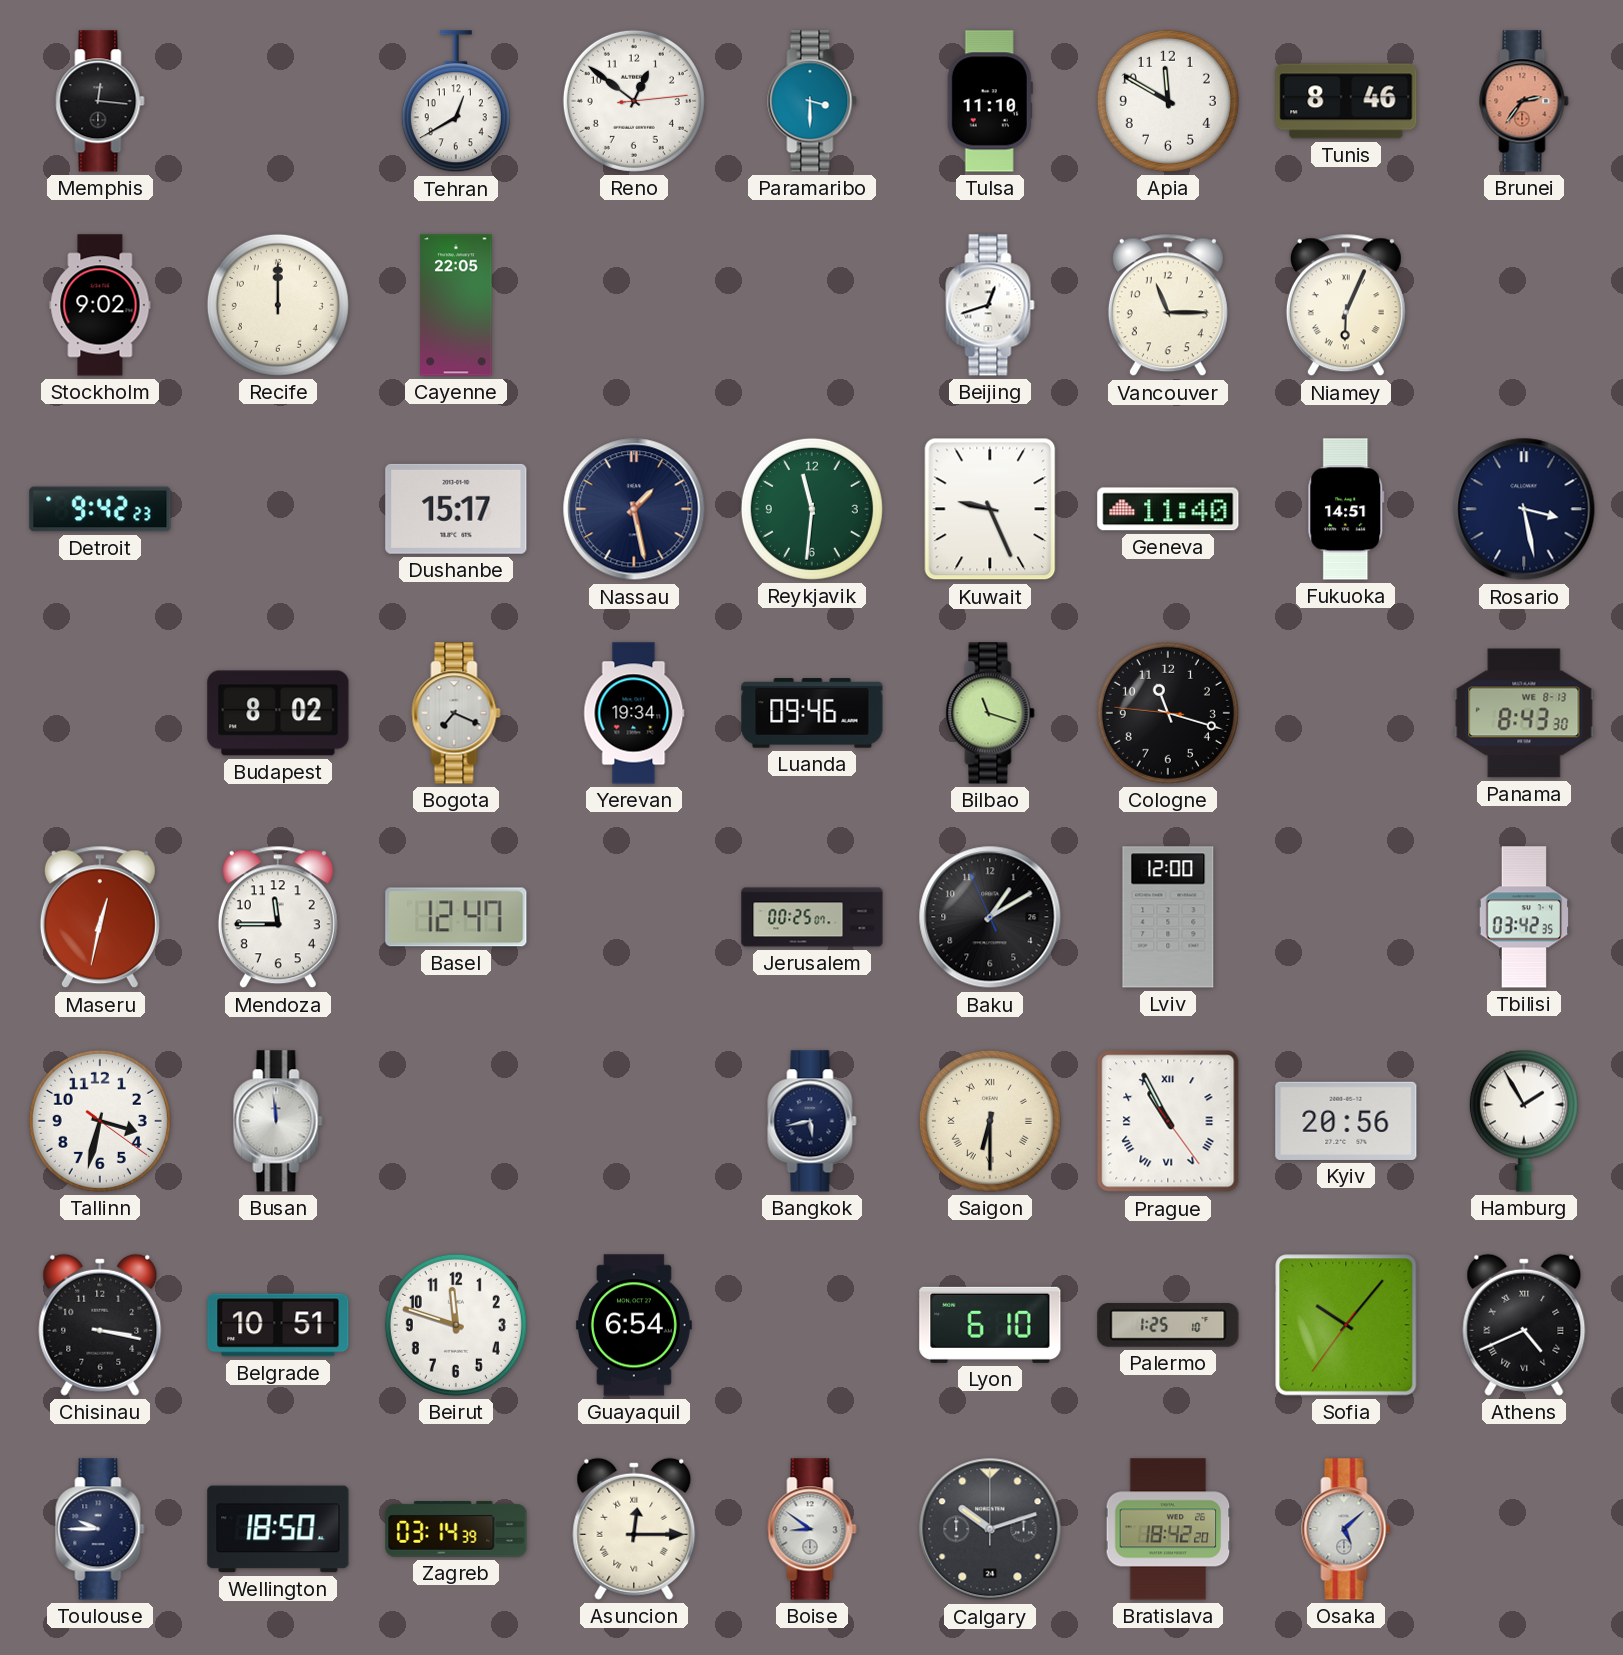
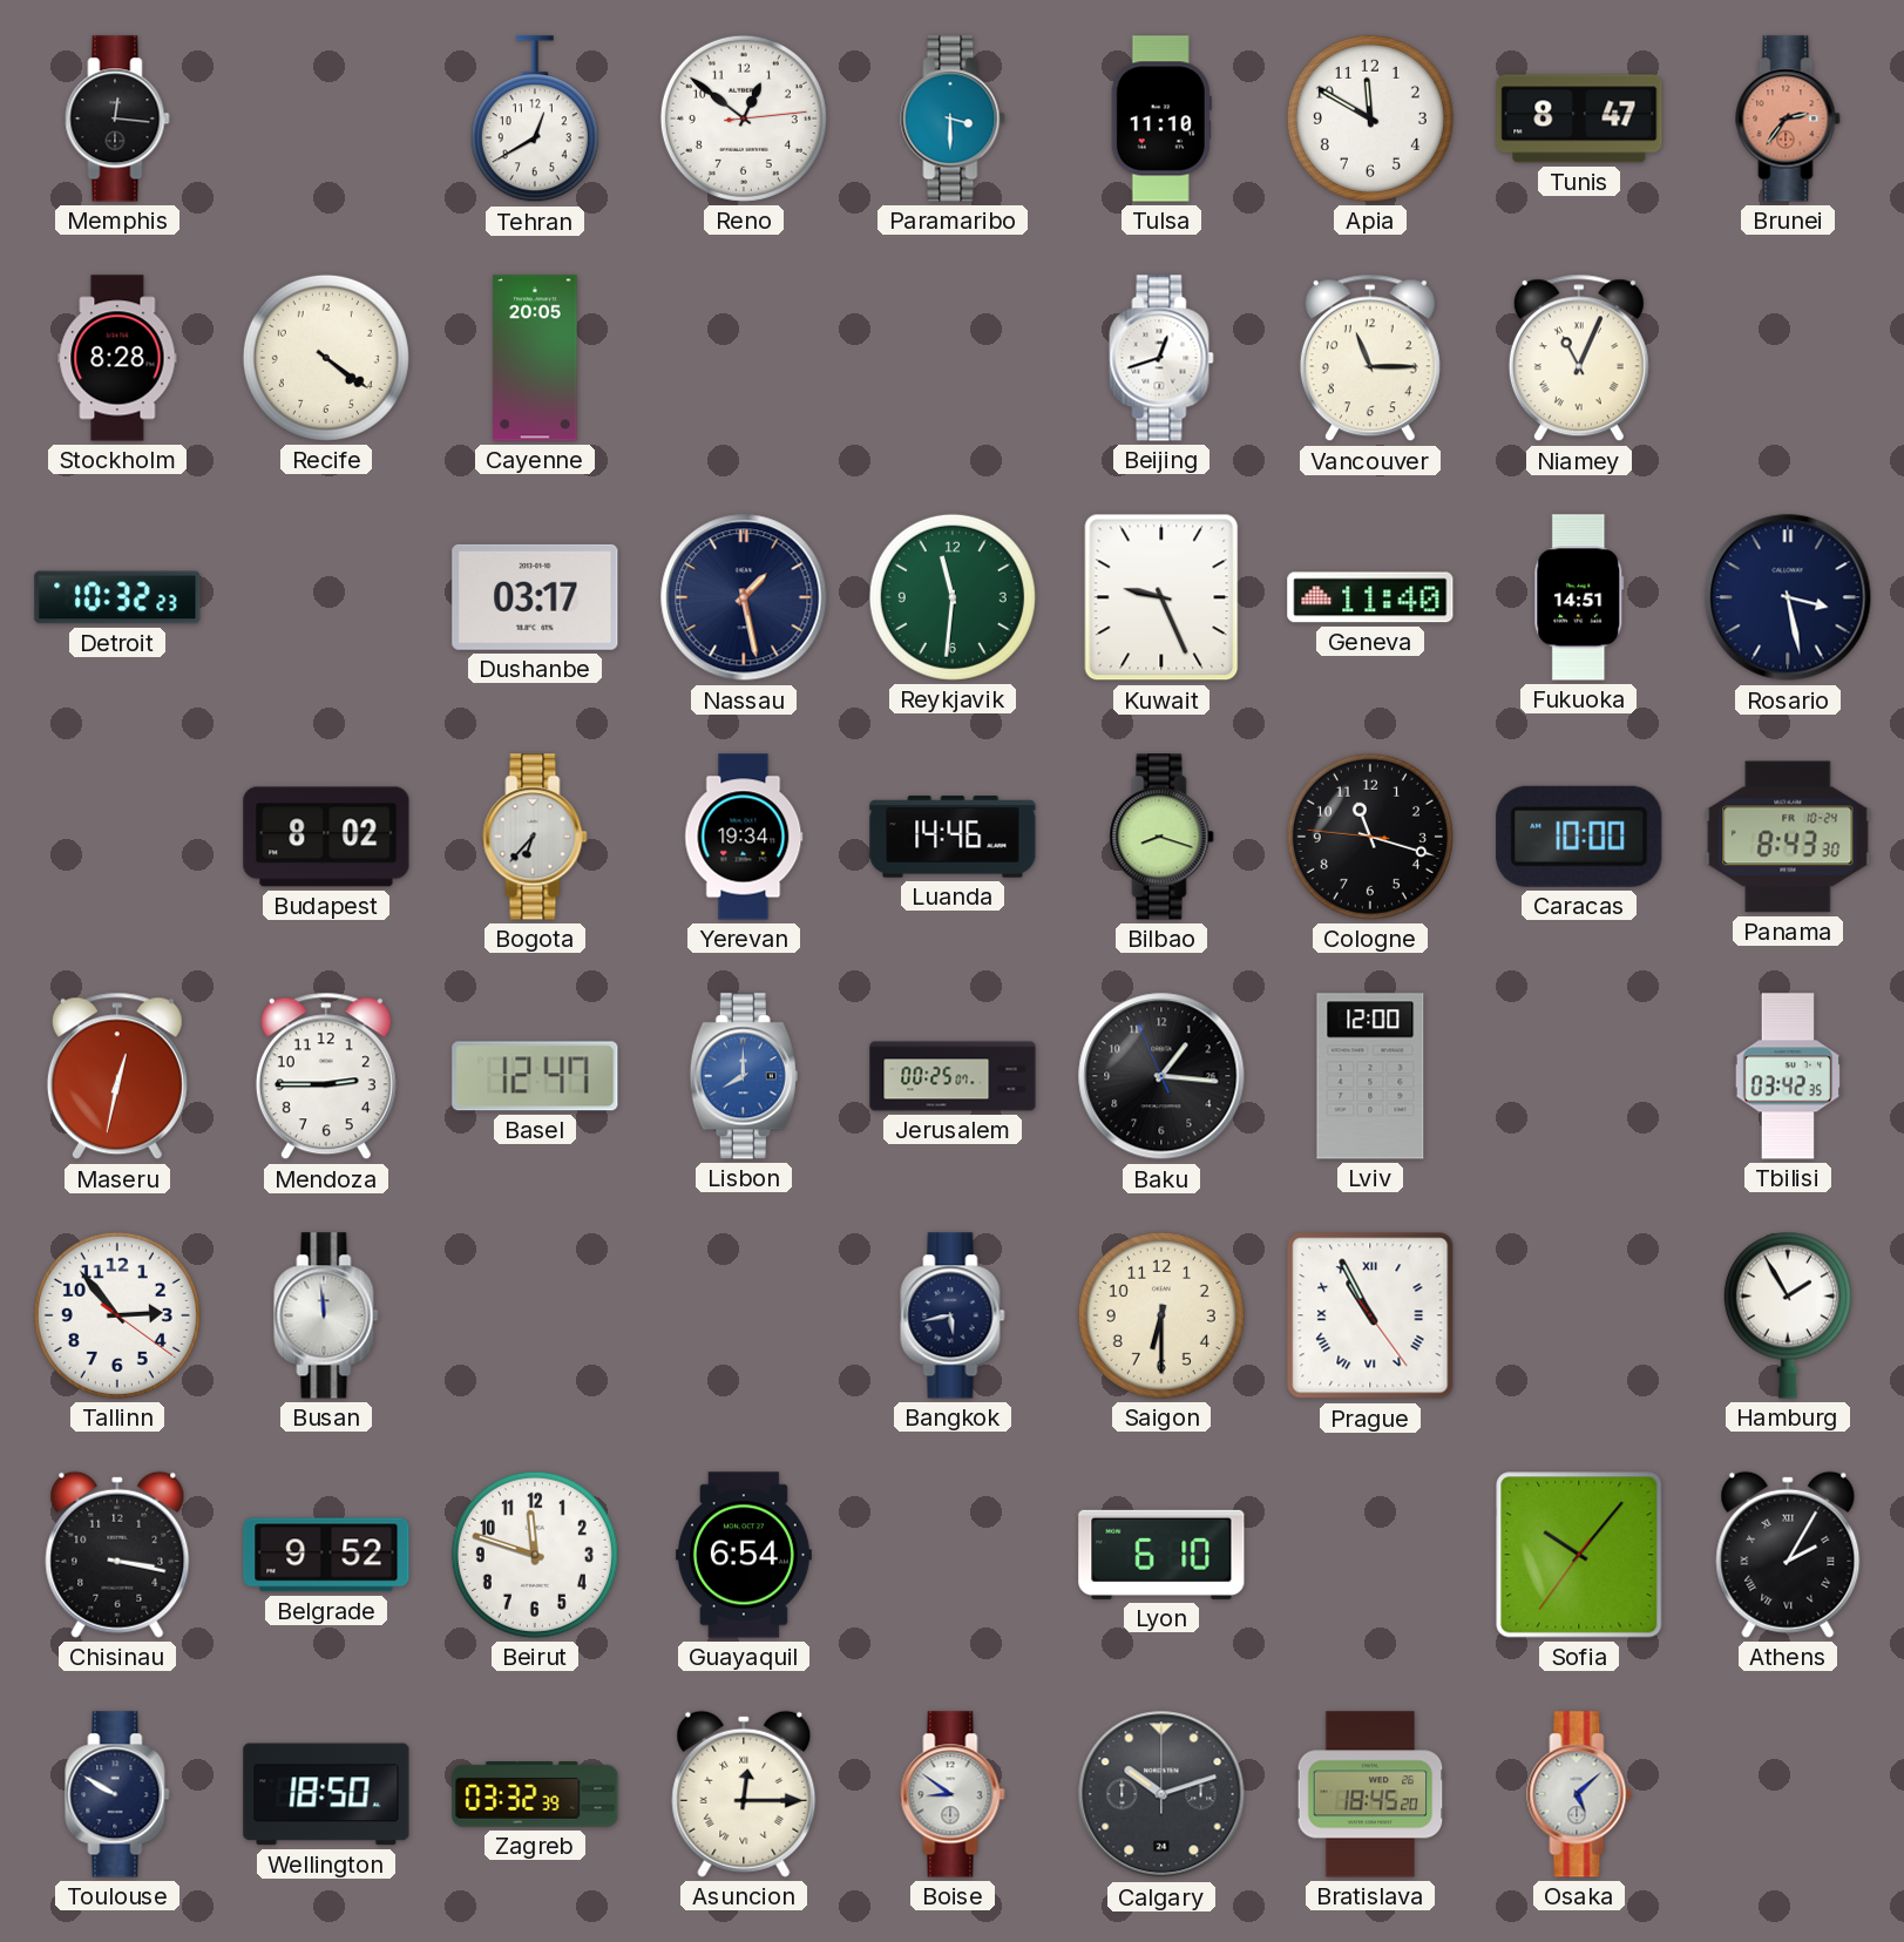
Tunis: 8:46 -> 8:47
Stockholm: 9:02 -> 8:28
Recife: 12:00 -> 4:21
Cayenne: 22:05 -> 20:05
Niamey: 6:04 -> 11:04
Detroit: 9:42 -> 10:32
Dushanbe: 15:17 -> 03:17
Bogota: 7:19 -> 6:37
Luanda: 09:46 -> 14:46
Bilbao: 11:18 -> 8:18
Caracas: none -> 10:00
Panama date: WE 8-13 -> FR 10-24
Mendoza: 11:45 -> 2:45
Lisbon: none -> 8:00
Baku: 1:09 -> 1:15
Tallinn: 3:32 -> 2:53
Saigon numerals: Roman -> Arabic
Kyiv: 20:56 -> none
Belgrade: 10:51 -> 9:52
Palermo: 1:25 -> none
Athens: 4:41 -> 2:05
Toulouse: 9:45 -> 9:50
Zagreb: 03:14 -> 03:32
Bratislava: 18:42 -> 18:45
